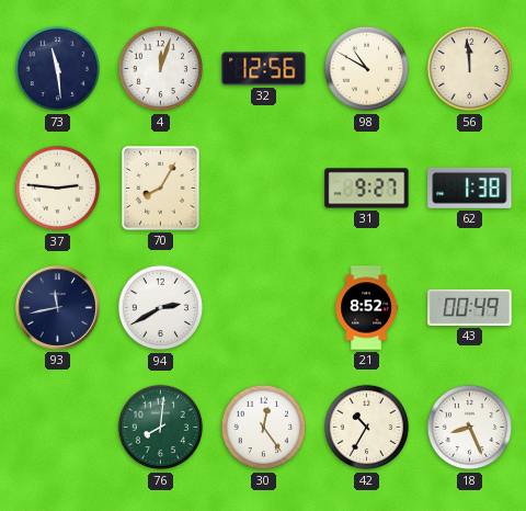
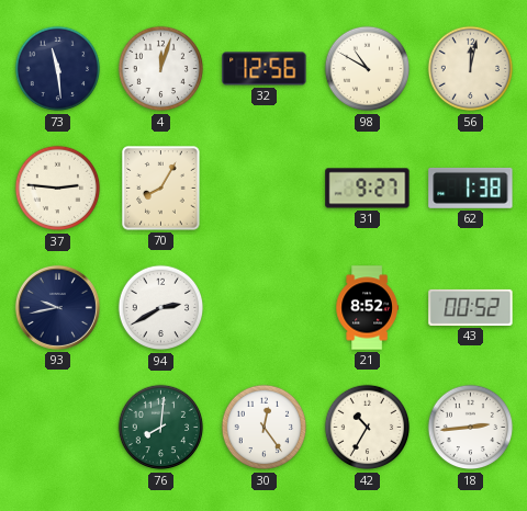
56: 11:59 -> 12:02
93: 11:43 -> 9:43
43: 00:49 -> 00:52
18: 8:26 -> 2:44
